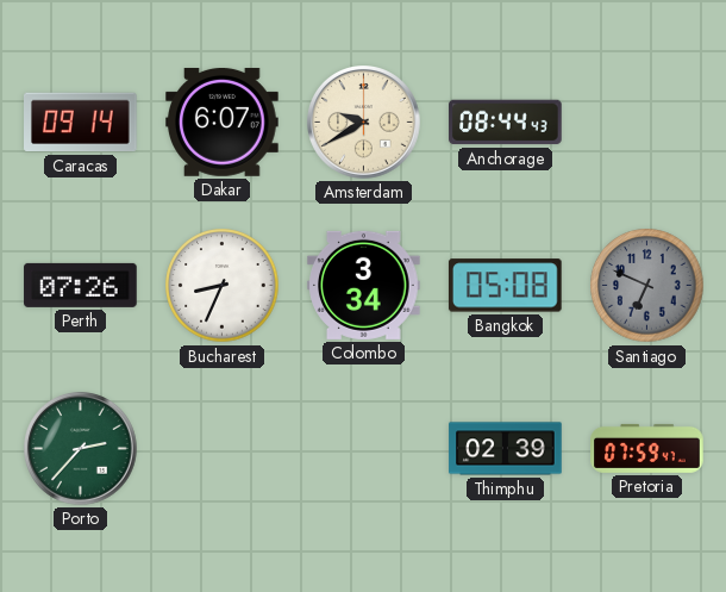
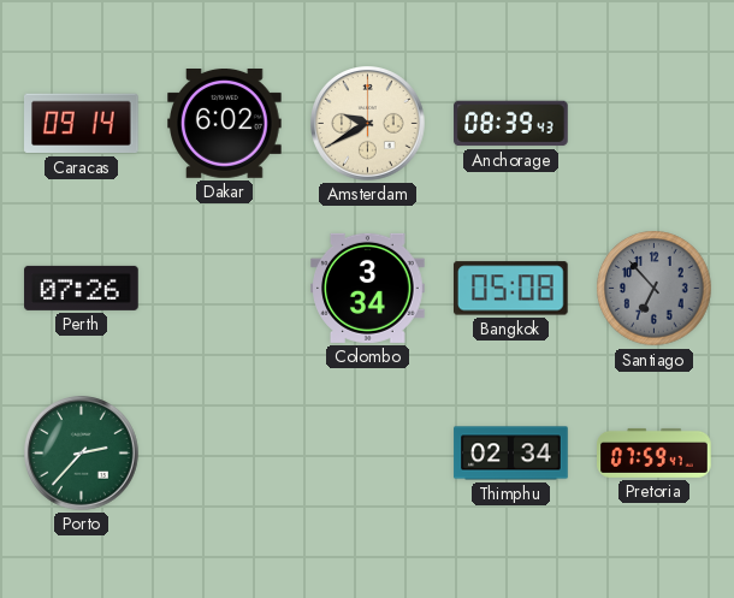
Dakar: 6:07 -> 6:02
Anchorage: 08:44 -> 08:39
Bucharest: 8:34 -> none
Santiago: 6:49 -> 6:53
Thimphu: 02:39 -> 02:34
